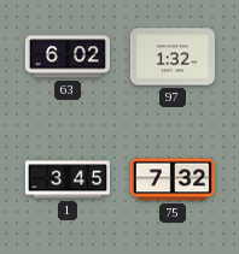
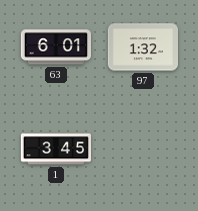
63: 6:02 -> 6:01
75: 7:32 -> none
